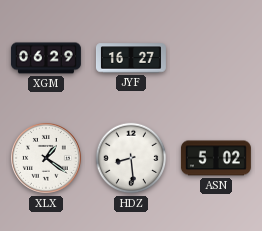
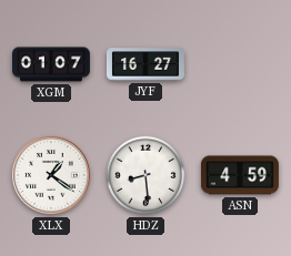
XGM: 06:29 -> 01:07
ASN: 5:02 -> 4:59
